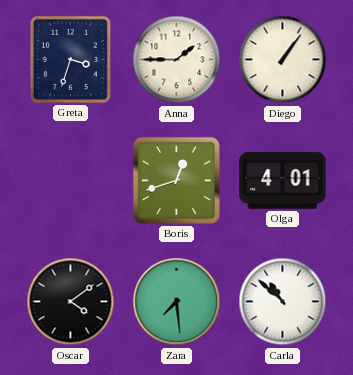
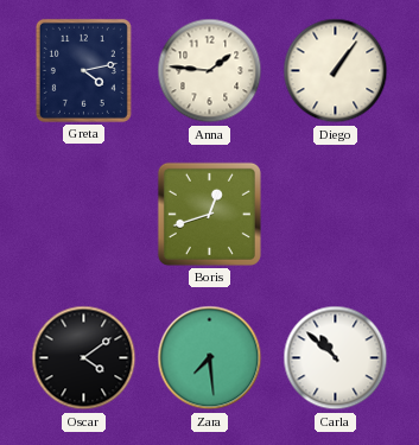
Greta: 3:33 -> 4:13
Anna: 1:45 -> 1:46
Olga: 4:01 -> none
